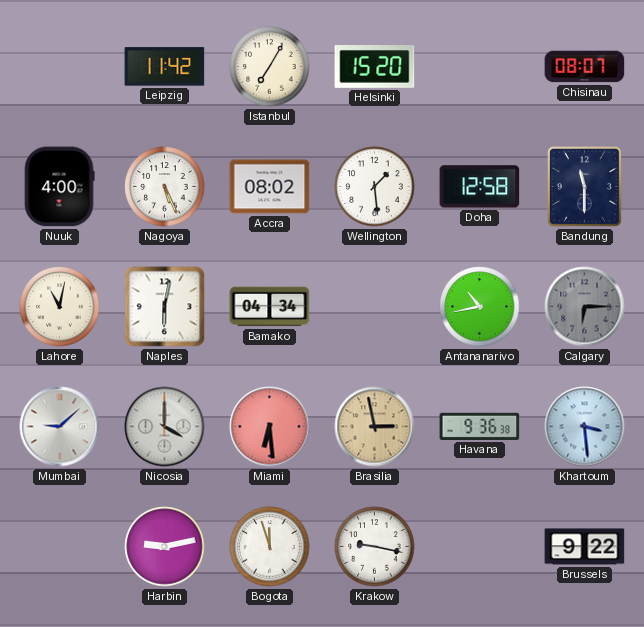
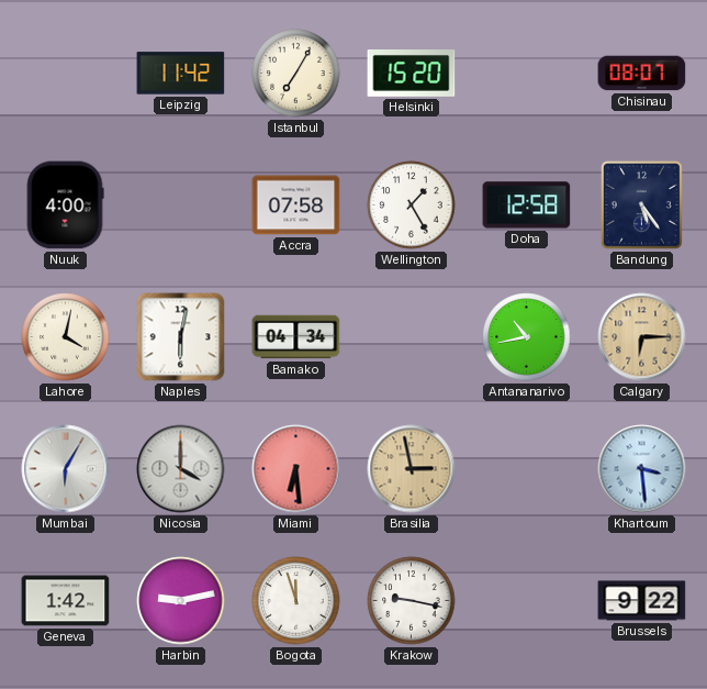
Nagoya: 5:26 -> none
Accra: 08:02 -> 07:58
Wellington: 1:29 -> 1:25
Bandung: 11:30 -> 5:24
Lahore: 11:02 -> 4:02
Calgary dial: grey -> champagne
Mumbai: 9:08 -> 6:05
Havana: 9:36 -> none
Geneva: none -> 1:42
